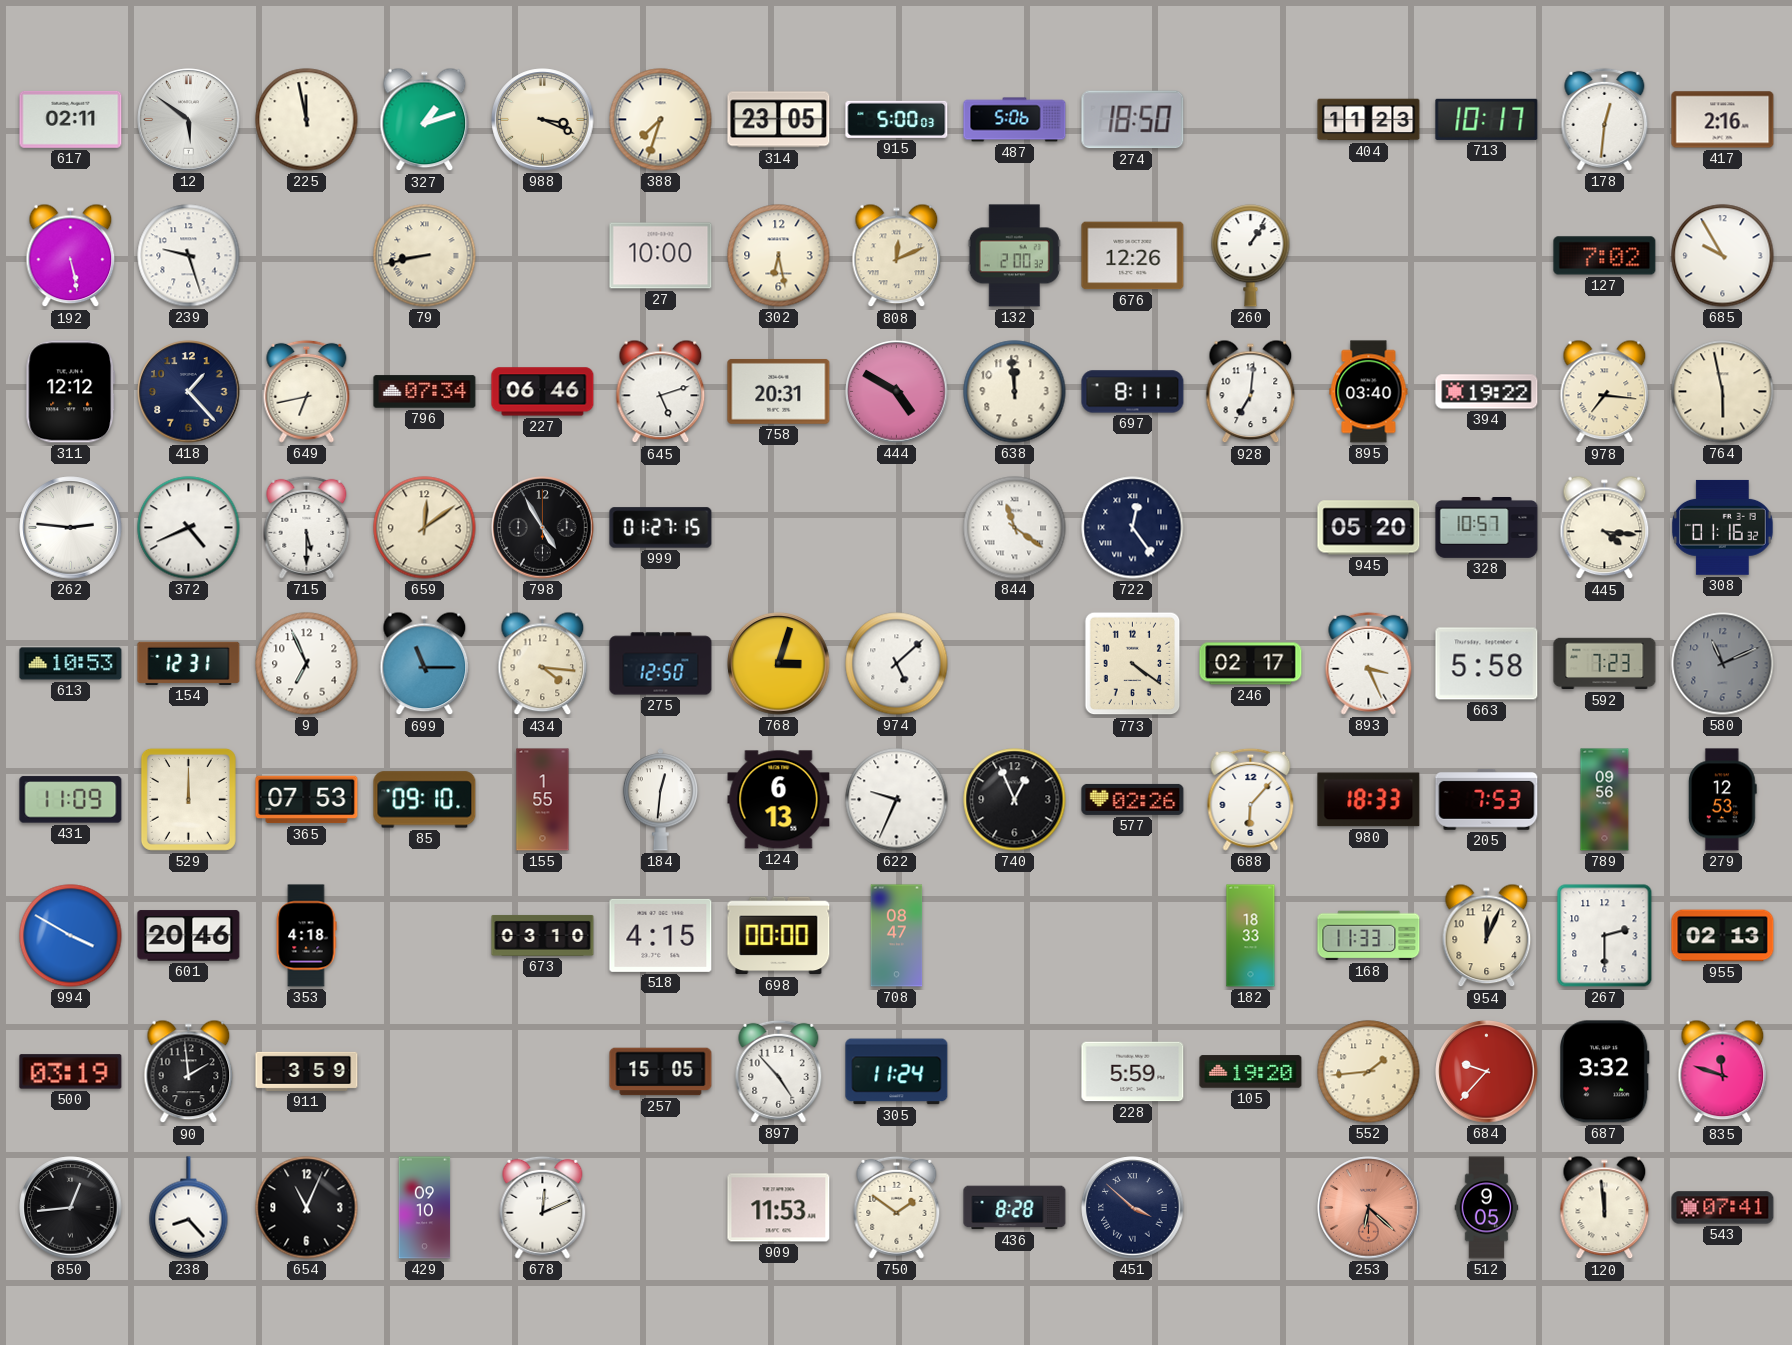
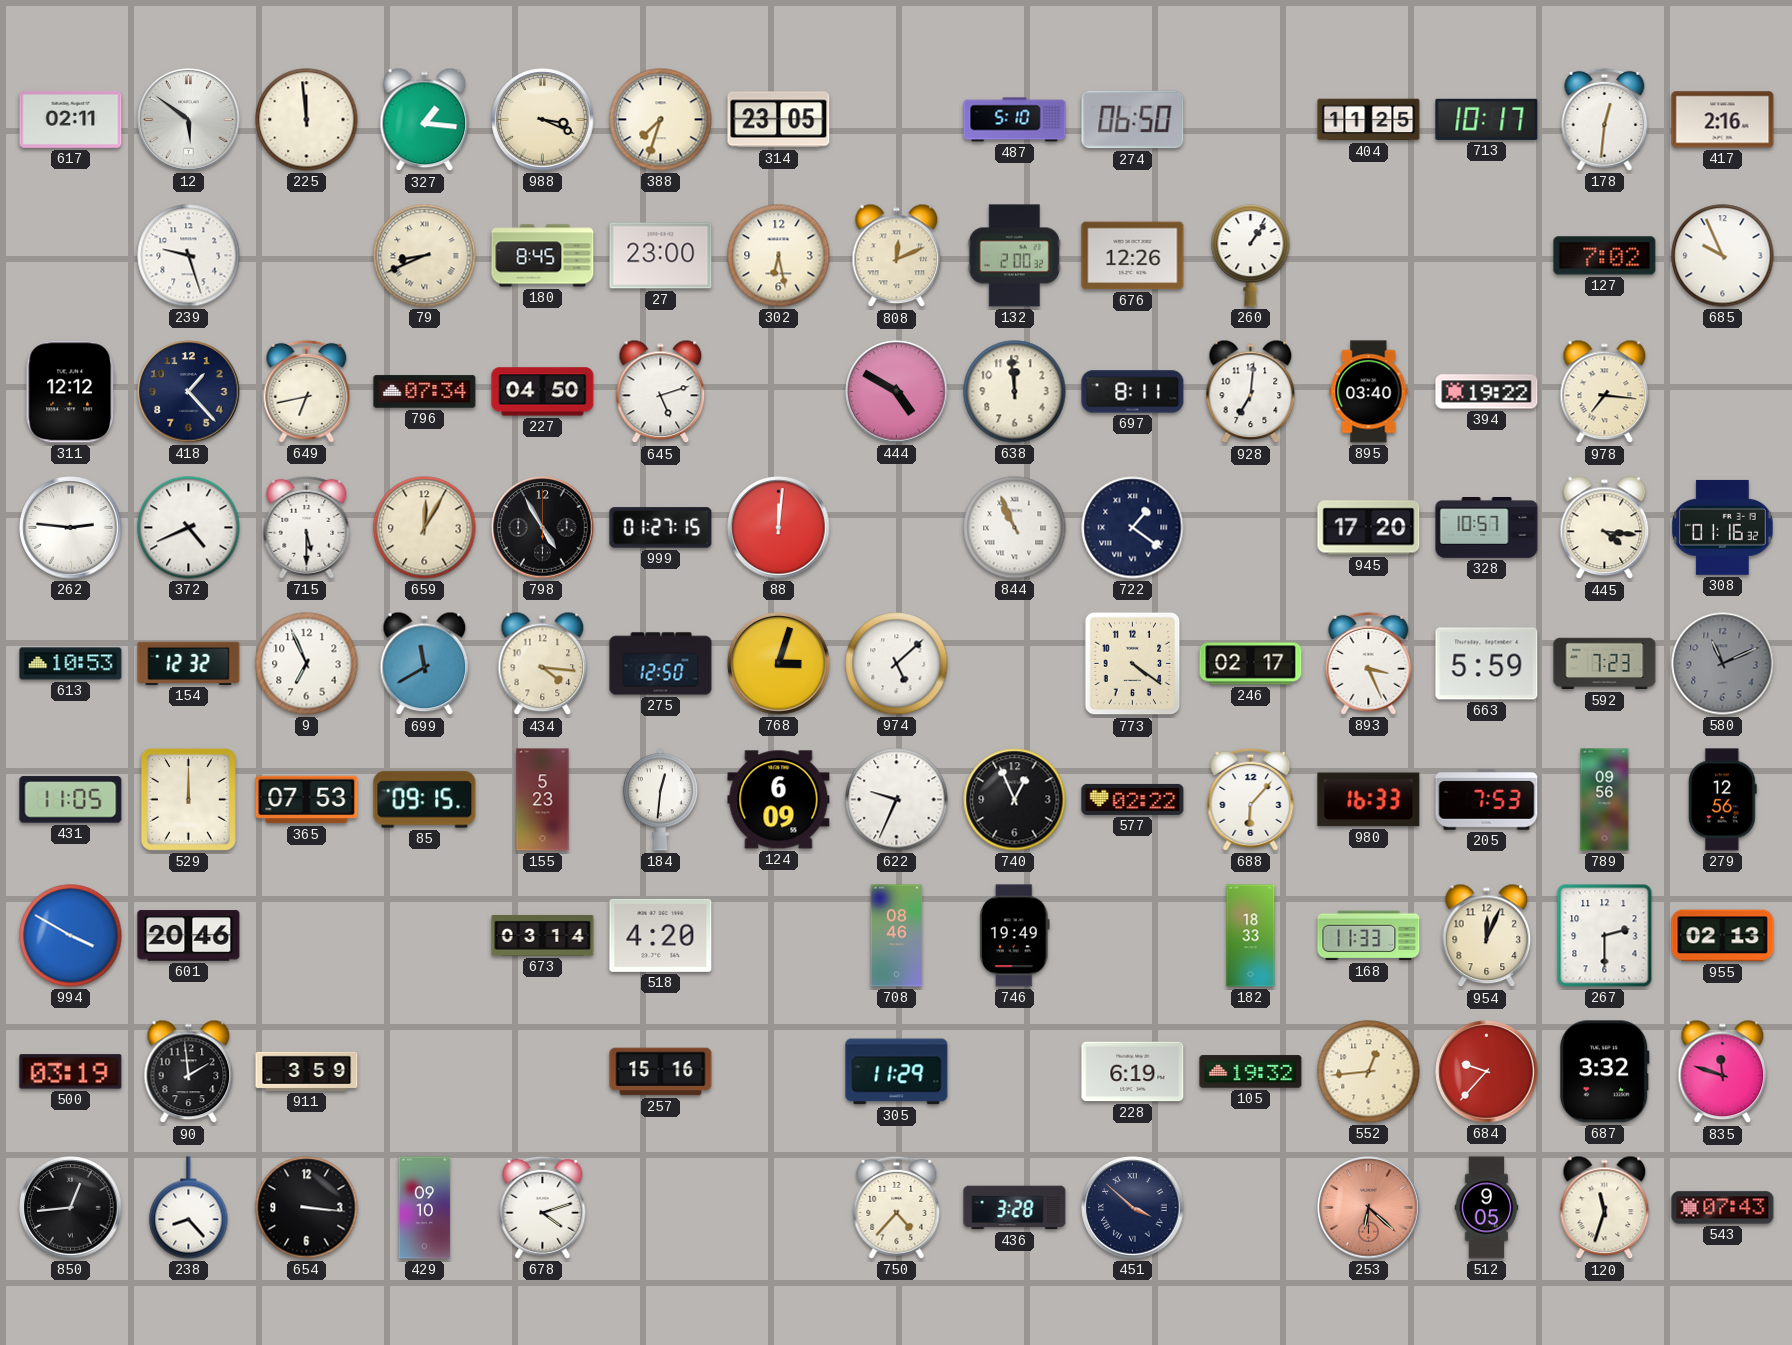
225: 11:58 -> 11:59
327: 1:12 -> 1:16
915: 5:00 -> none
487: 5:06 -> 5:10
274: 18:50 -> 06:50
404: 11:23 -> 11:25
192: 5:28 -> none
79: 8:43 -> 8:41
180: none -> 8:45
27: 10:00 -> 23:00
685: 9:55 -> 9:56
227: 06:46 -> 04:50
758: 20:31 -> none
764: 5:58 -> none
659: 12:09 -> 12:05
88: none -> 12:01
844: 11:21 -> 10:56
722: 12:24 -> 1:21
945: 05:20 -> 17:20
154: 12:31 -> 12:32
699: 11:15 -> 11:40
663: 5:58 -> 5:59
431: 11:09 -> 11:05
85: 09:10 -> 09:15
155: 1:55 -> 5:23
124: 6:13 -> 6:09
577: 02:26 -> 02:22
980: 18:33 -> 16:33
279: 12:53 -> 12:56
353: 4:18 -> none
673: 03:10 -> 03:14
518: 4:15 -> 4:20
698: 00:00 -> none
708: 08:47 -> 08:46
746: none -> 19:49
257: 15:05 -> 15:16
897: 4:53 -> none
305: 11:24 -> 11:29
228: 5:59 -> 6:19
105: 19:20 -> 19:32
552: 1:44 -> 12:44
654: 11:04 -> 3:16
678: 12:11 -> 4:12
909: 11:53 -> none
750: 1:51 -> 4:37
436: 8:28 -> 3:28
120: 11:59 -> 11:33
543: 07:41 -> 07:43
